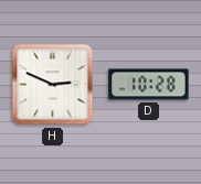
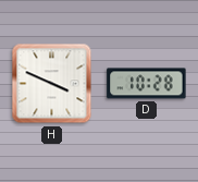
H: 2:49 -> 3:49
